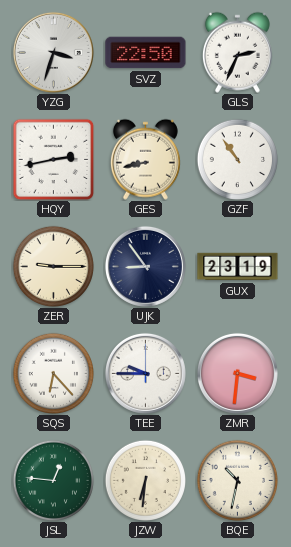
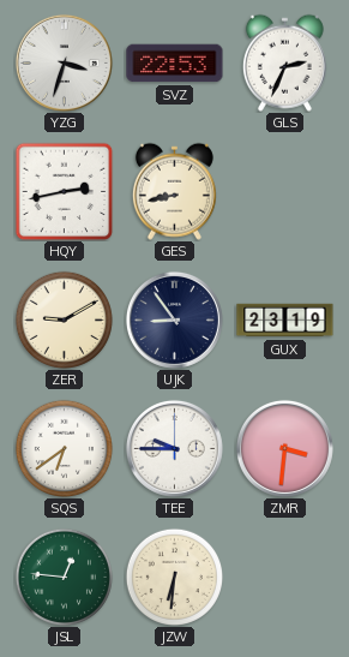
SVZ: 22:50 -> 22:53
GZF: 10:54 -> none
ZER: 9:15 -> 9:10
SQS: 6:23 -> 6:39
BQE: 10:32 -> none
